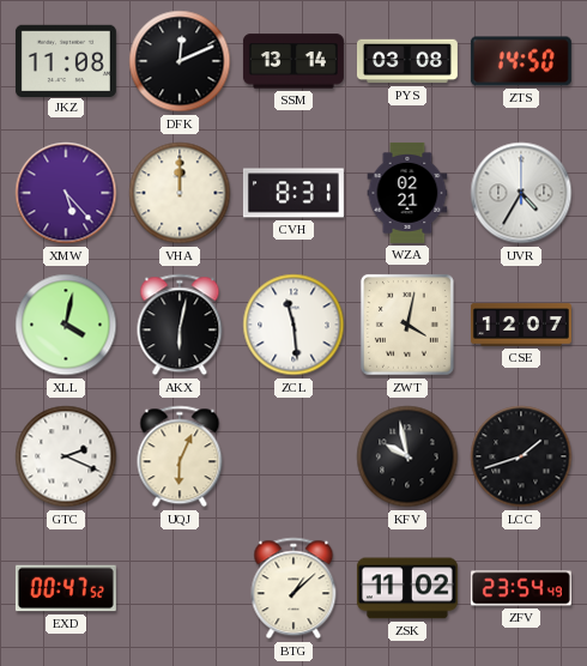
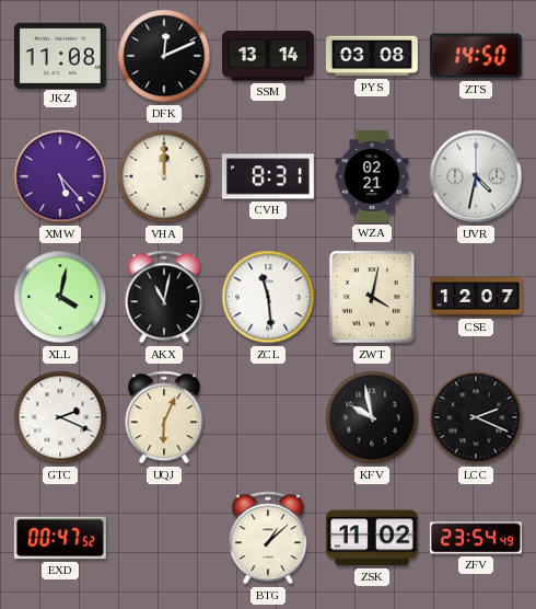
UVR: 4:35 -> 4:32
AKX: 6:02 -> 11:02
LCC: 1:42 -> 2:19
